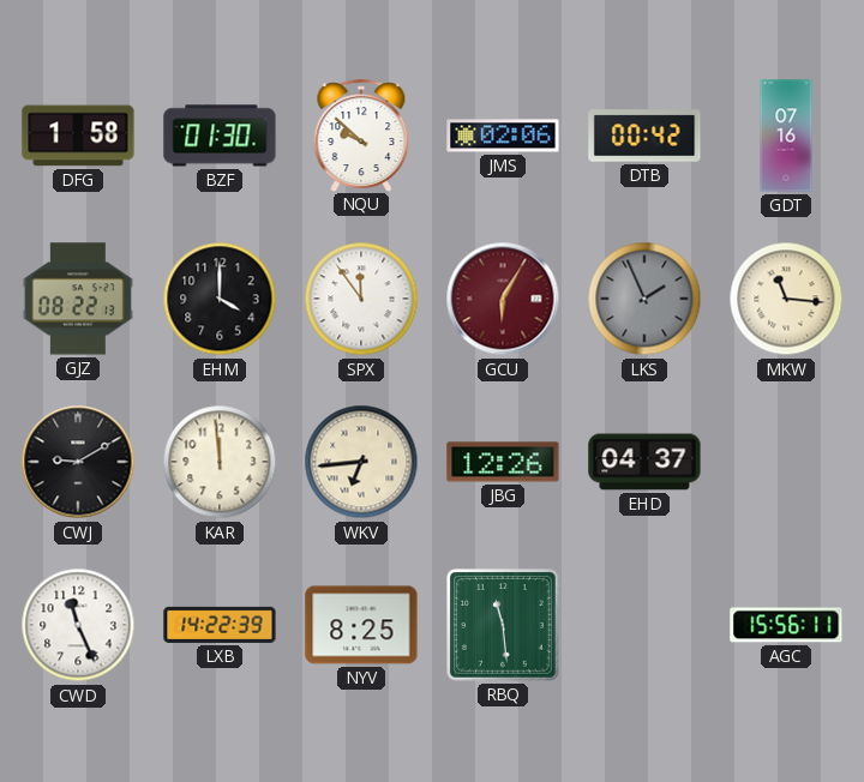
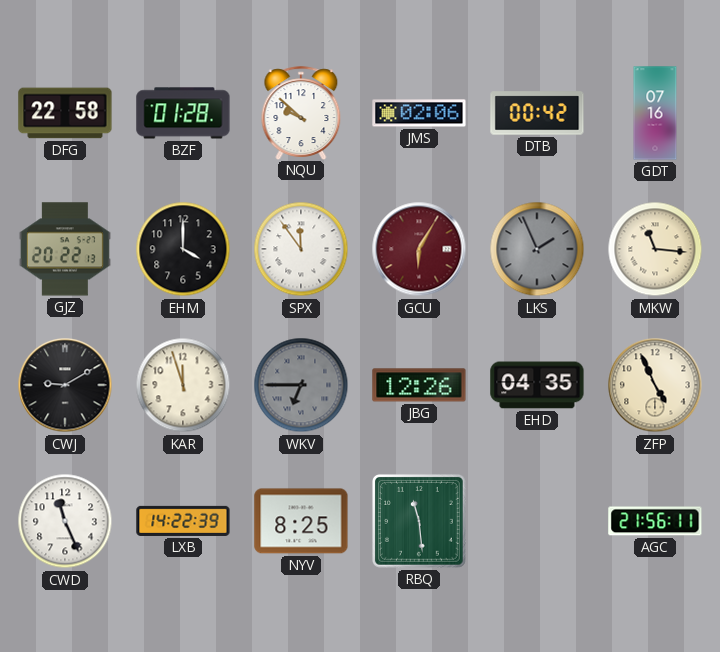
DFG: 1:58 -> 22:58
BZF: 01:30 -> 01:28
GJZ: 08:22 -> 20:22
KAR: 11:59 -> 11:57
WKV: 6:44 -> 6:45
WKV dial: cream -> grey
EHD: 04:37 -> 04:35
ZFP: none -> 4:56
AGC: 15:56 -> 21:56
